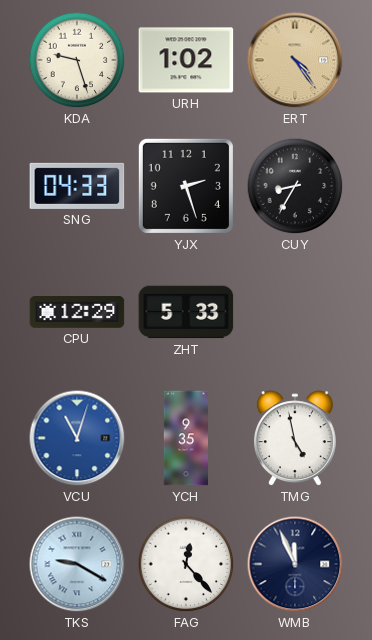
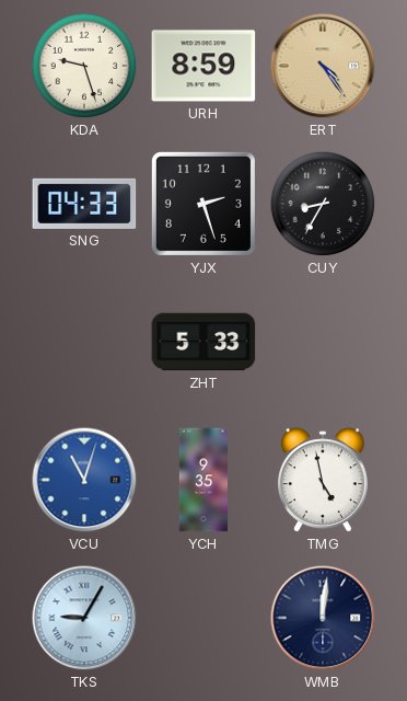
URH: 1:02 -> 8:59
CPU: 12:29 -> none
TKS: 9:20 -> 9:05
FAG: 12:23 -> none
WMB: 11:56 -> 12:01
